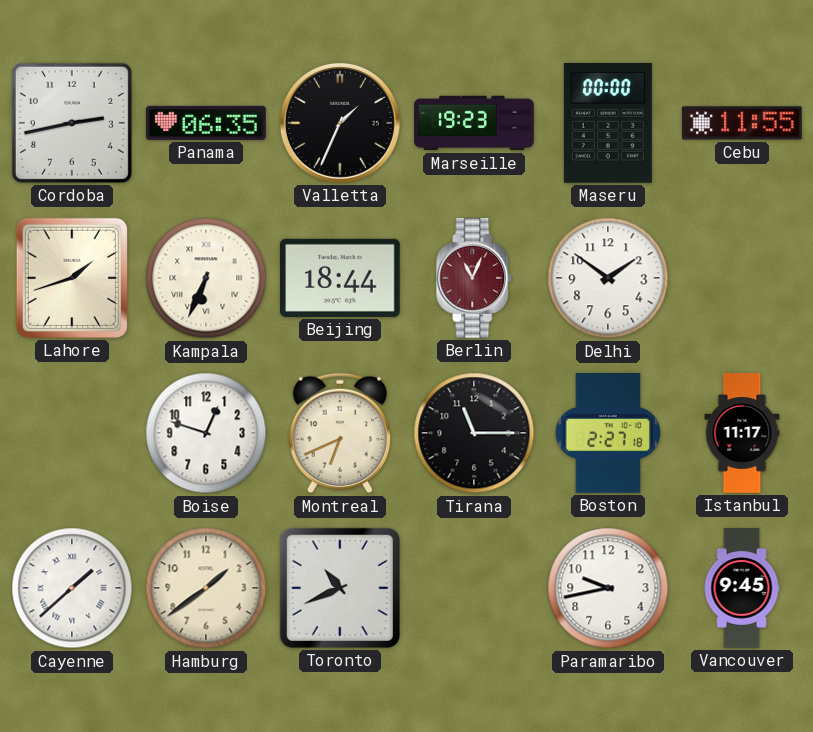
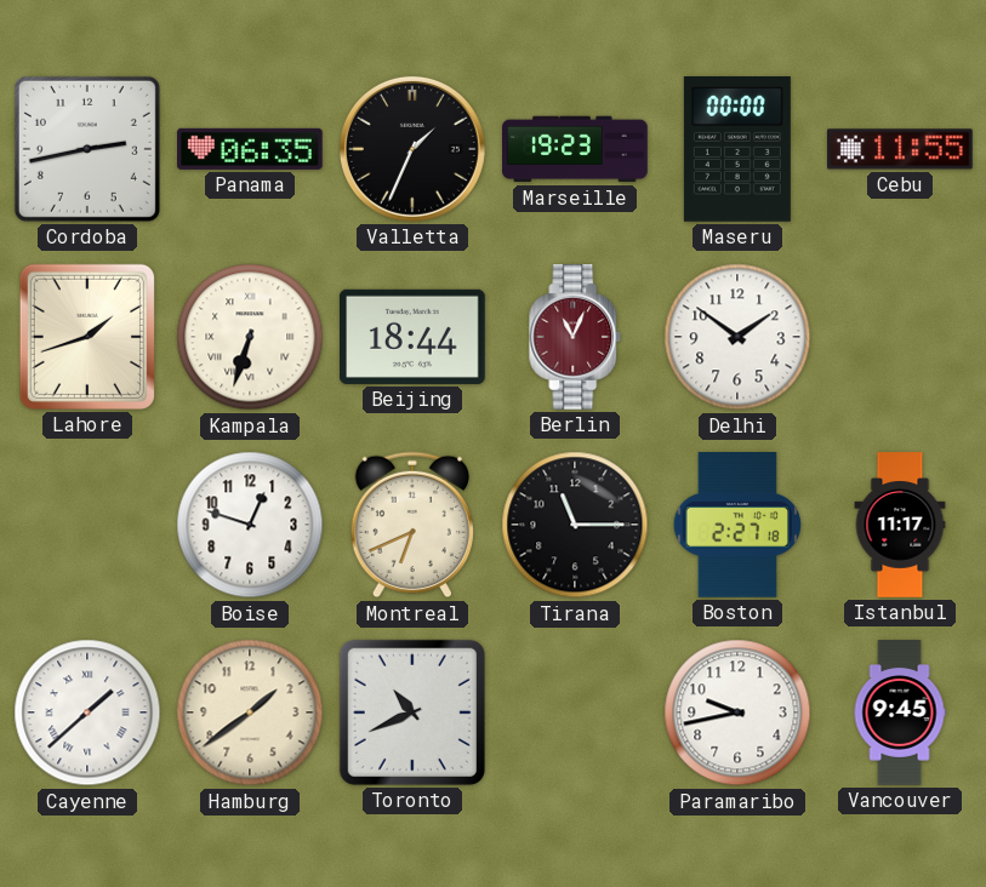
Kampala: 6:34 -> 6:33
